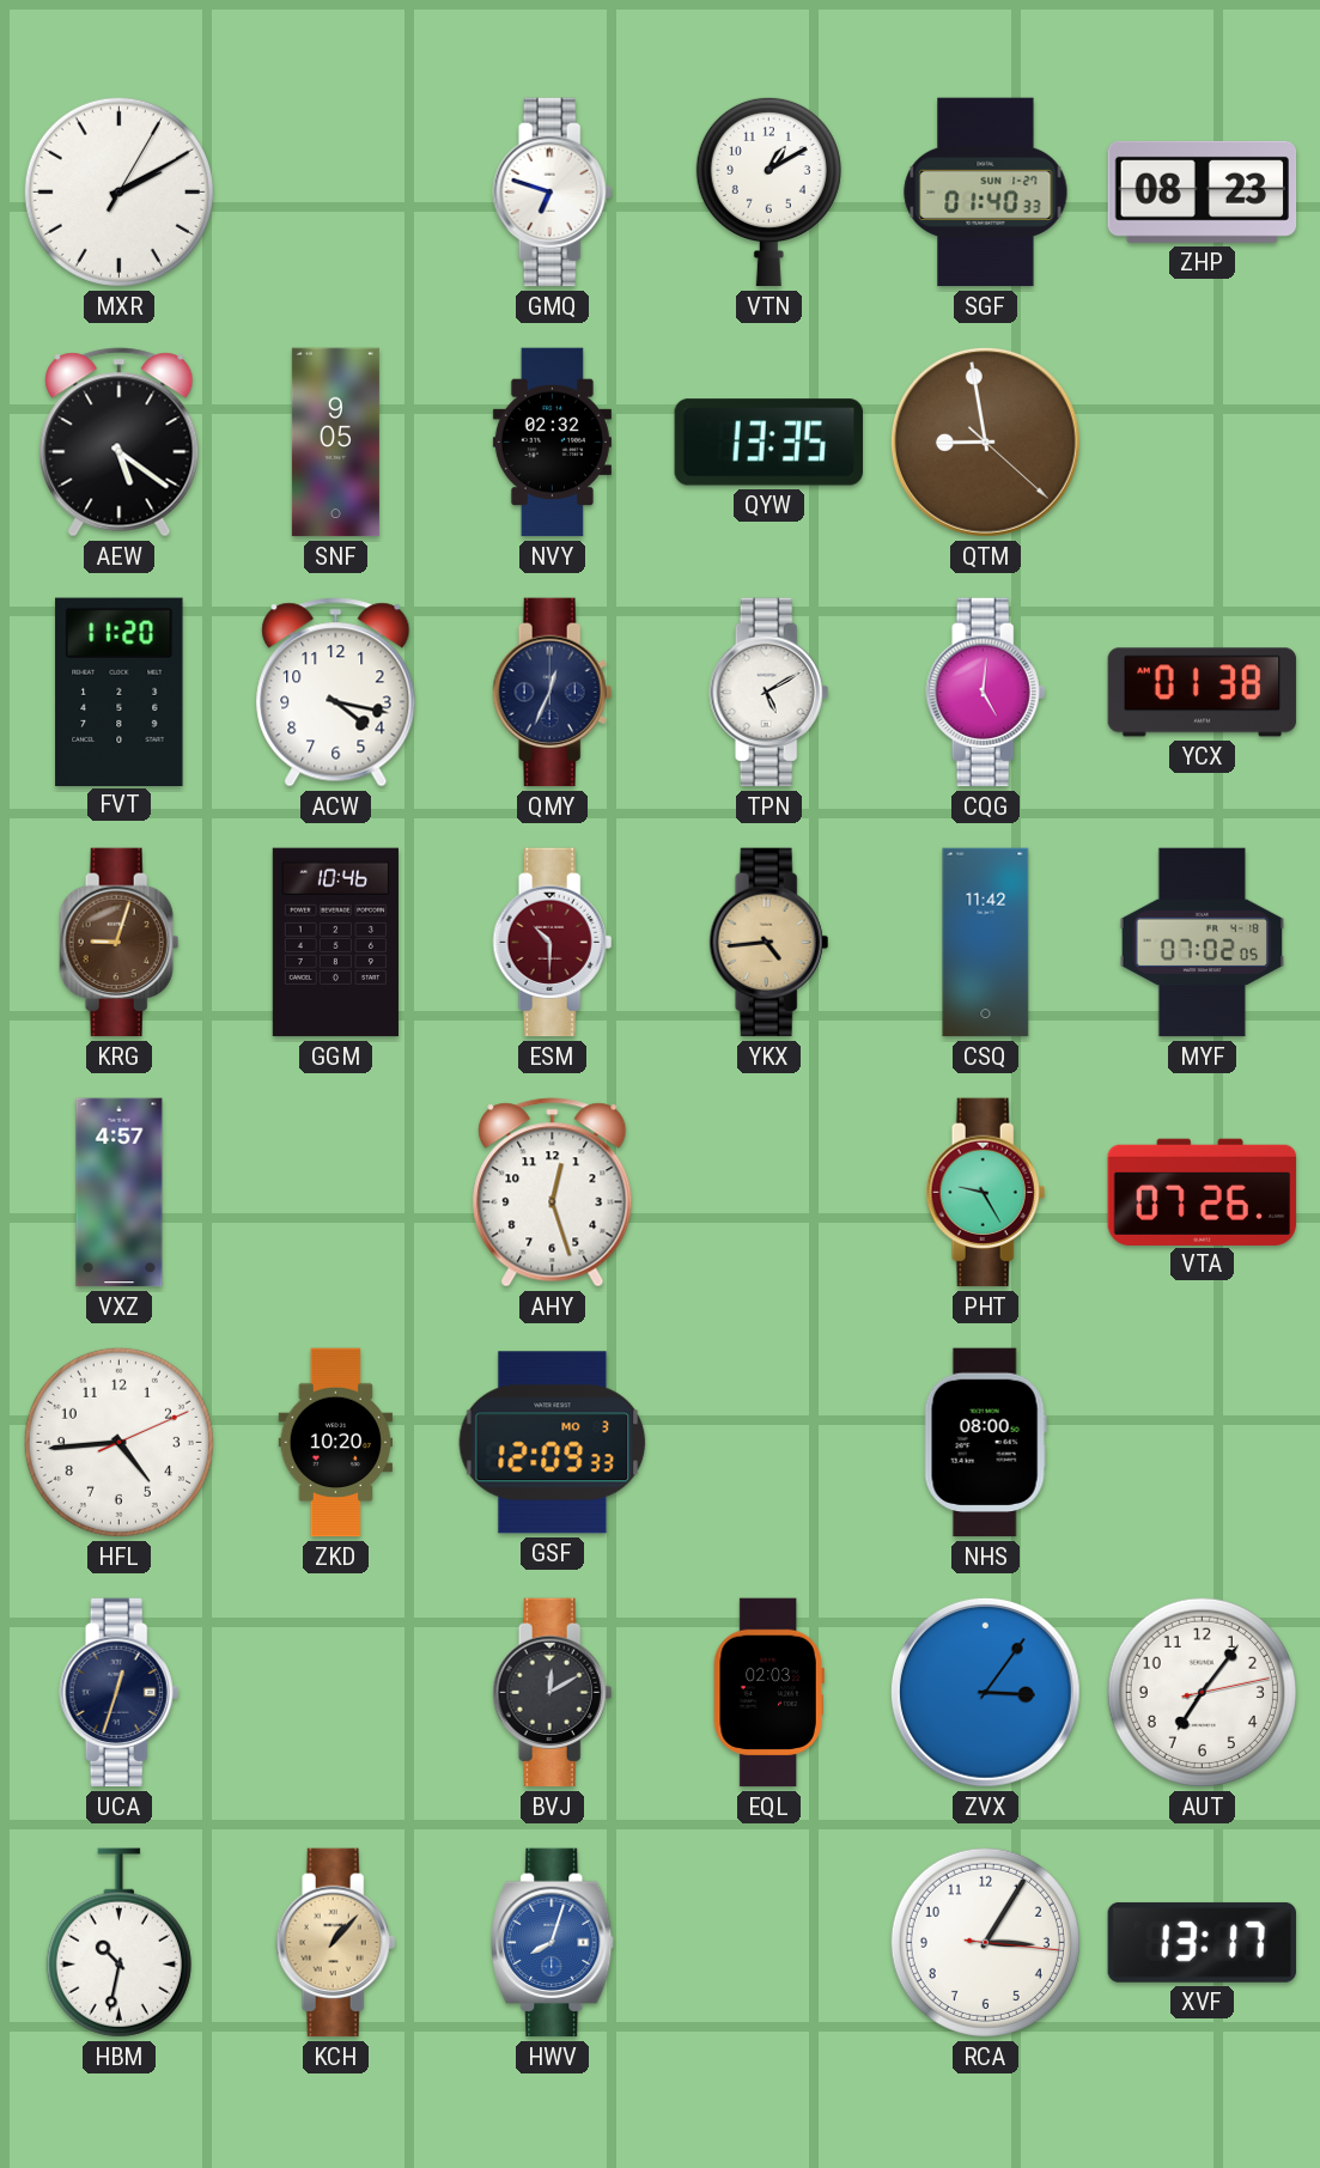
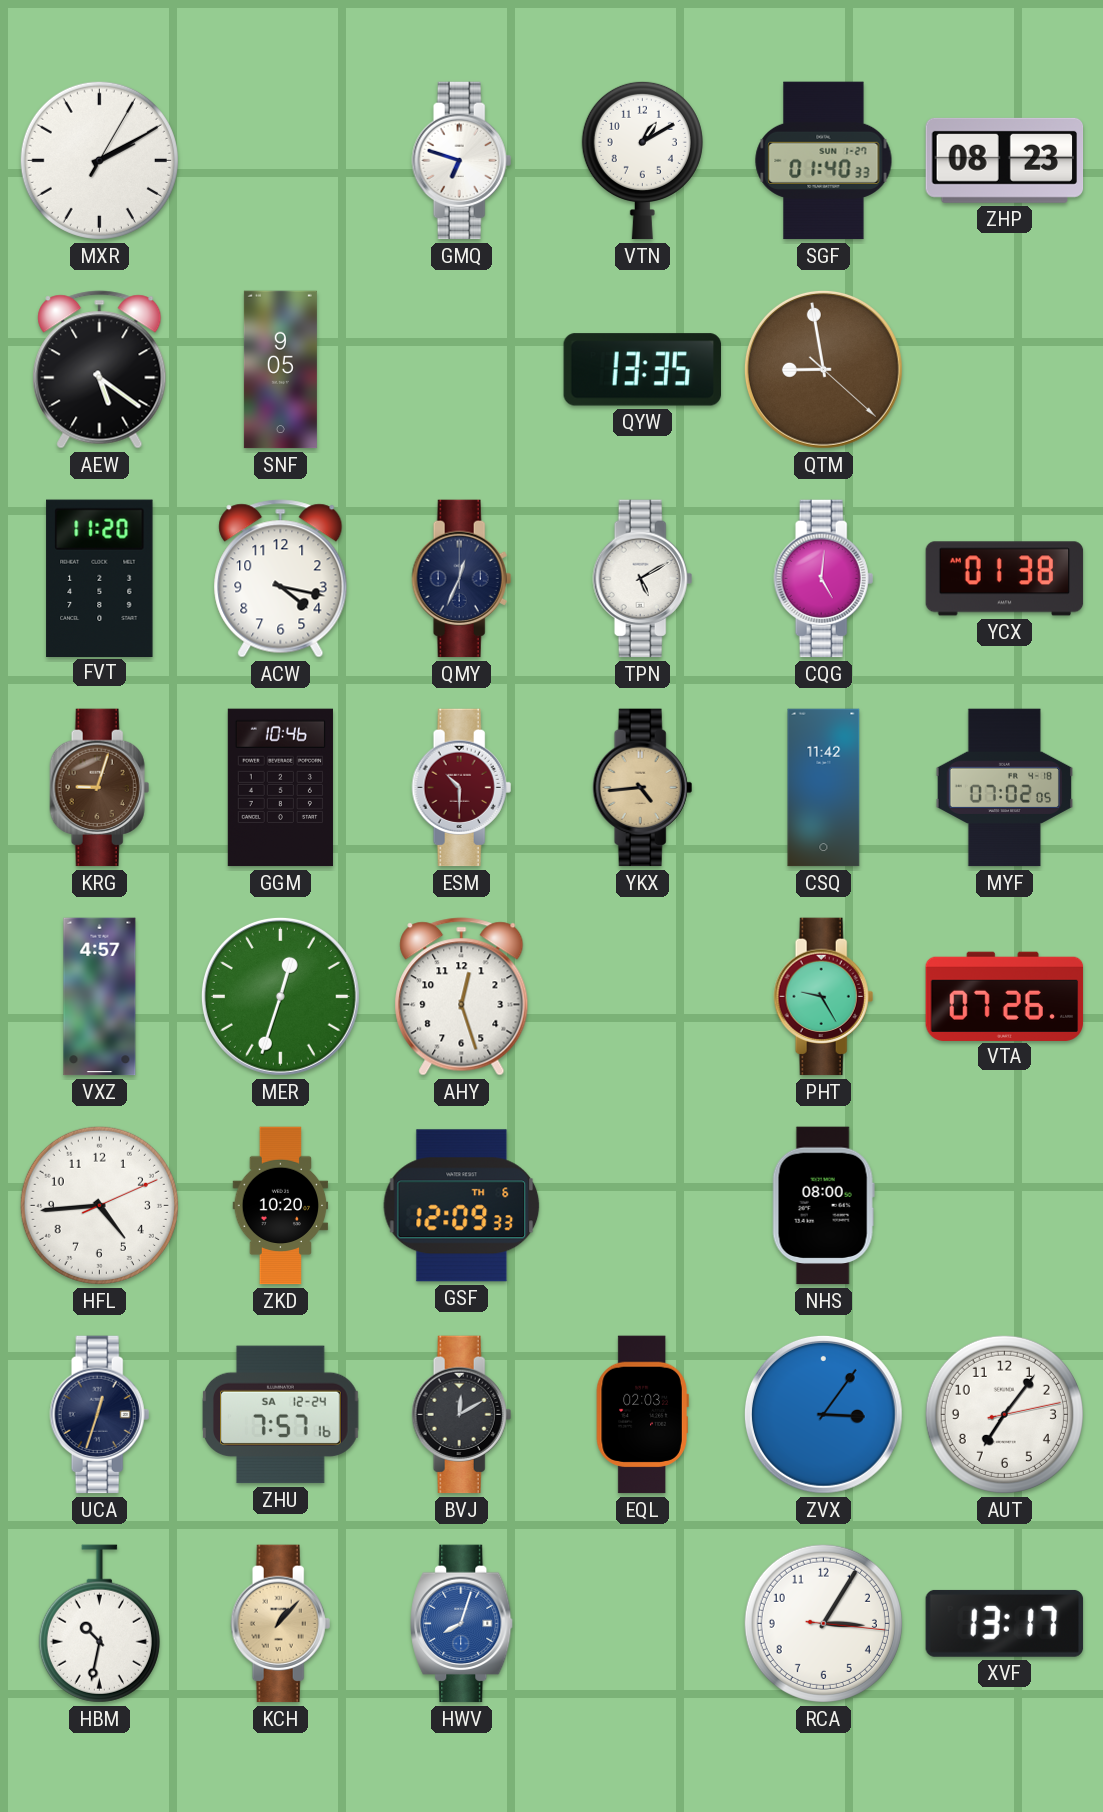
NVY: 02:32 -> none
MER: none -> 12:33
GSF date: MO 3 -> TH 6
ZHU: none -> 7:57
